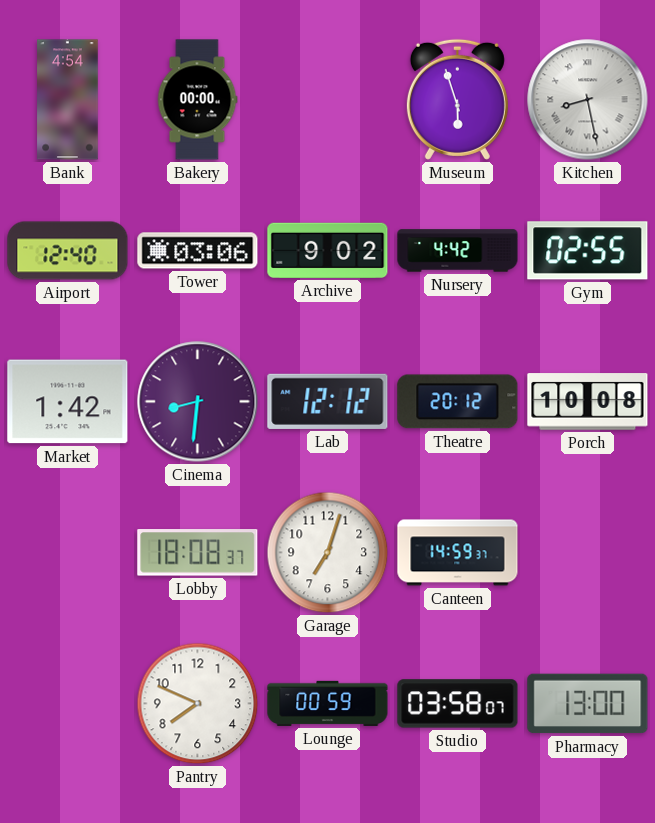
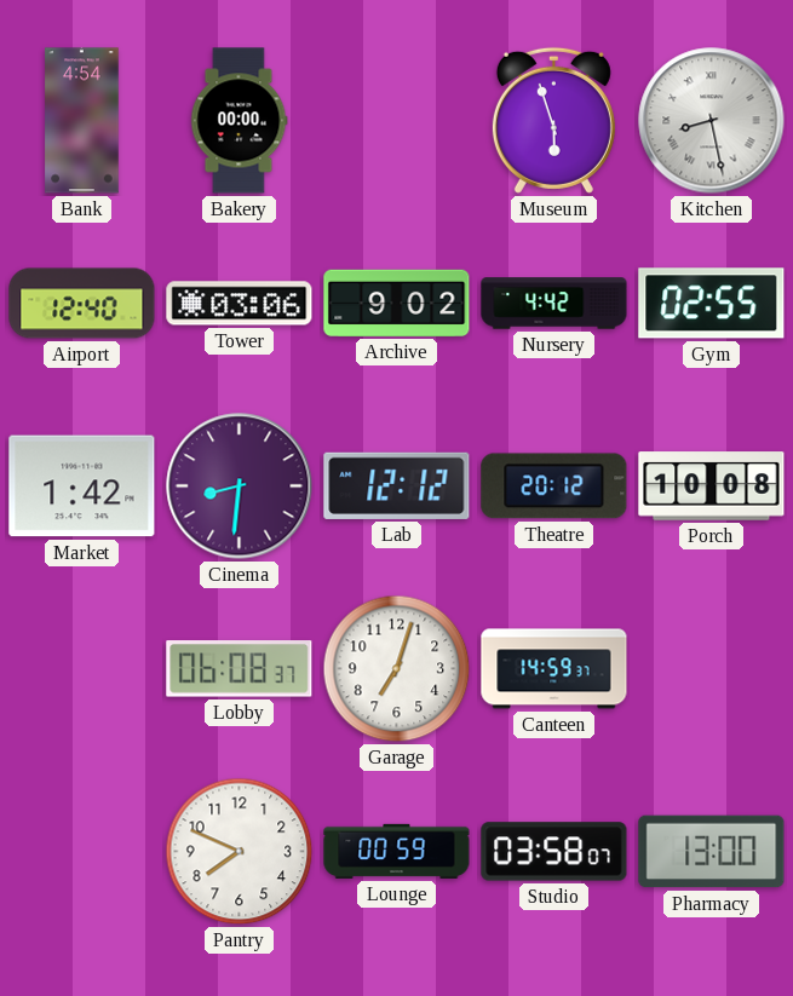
Lobby: 18:08 -> 06:08
